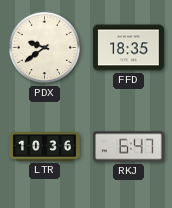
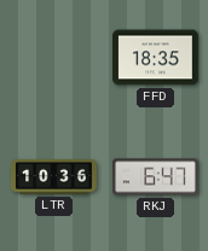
PDX: 9:39 -> none
